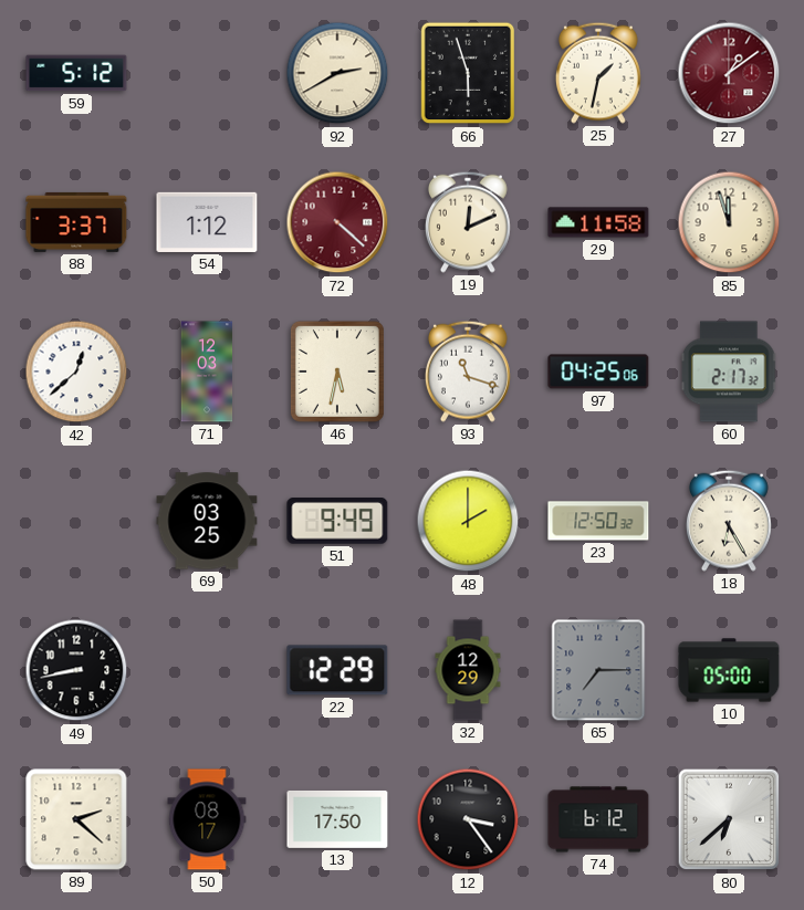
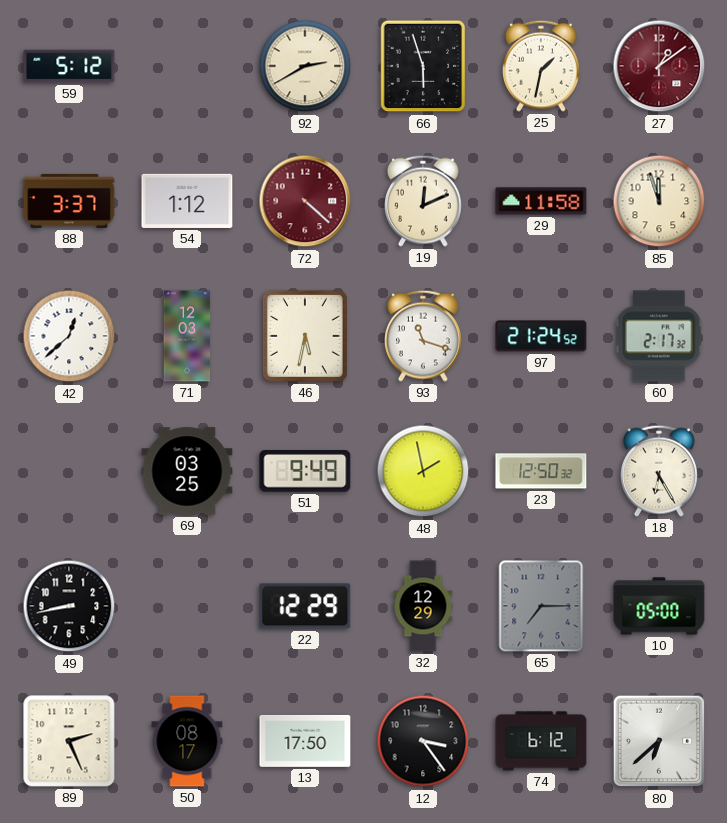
97: 04:25 -> 21:24
48: 2:00 -> 1:58
89: 2:22 -> 2:26
